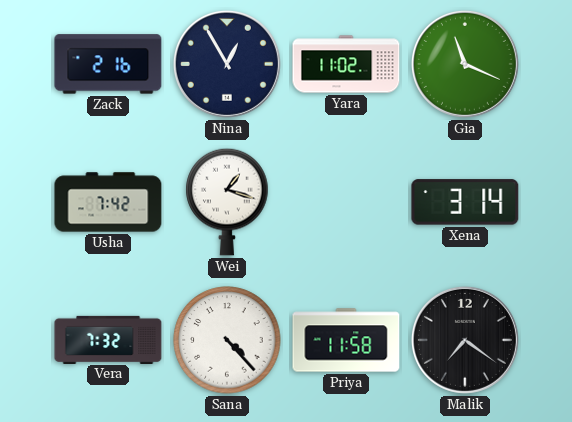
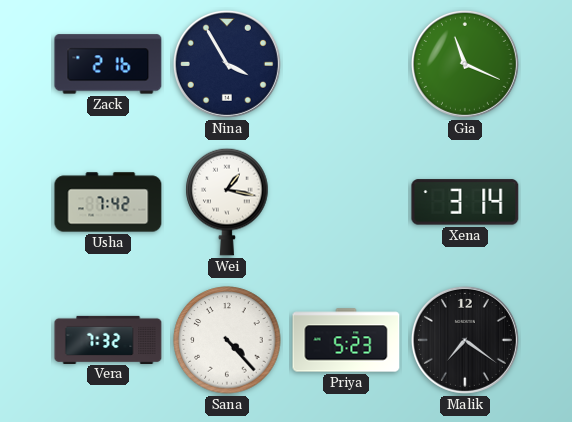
Nina: 12:55 -> 3:55
Yara: 11:02 -> none
Wei: 1:18 -> 1:17
Priya: 11:58 -> 5:23
